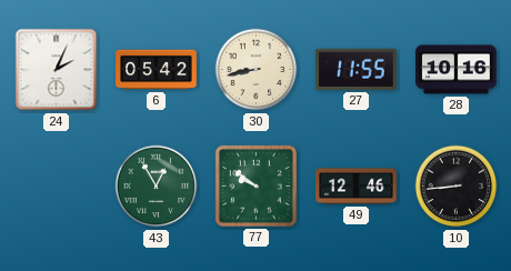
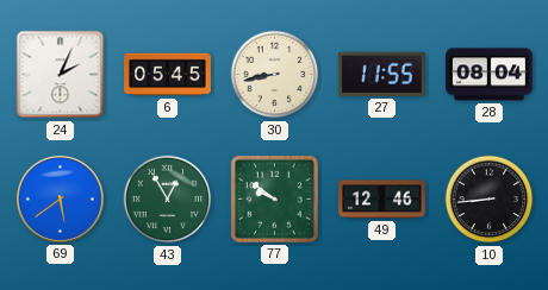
6: 05:42 -> 05:45
28: 10:16 -> 08:04
69: none -> 5:39
